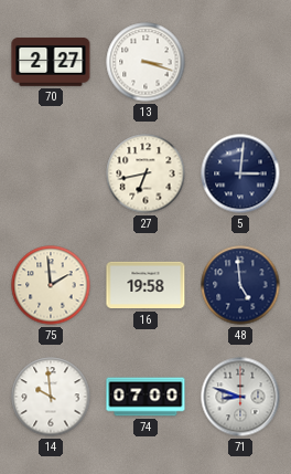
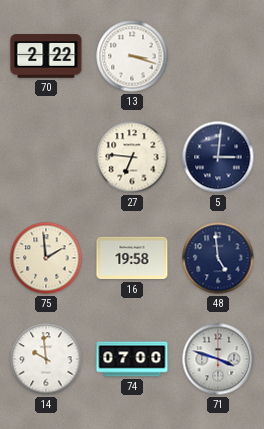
70: 2:27 -> 2:22
27: 6:43 -> 6:46
71: 8:48 -> 3:48
